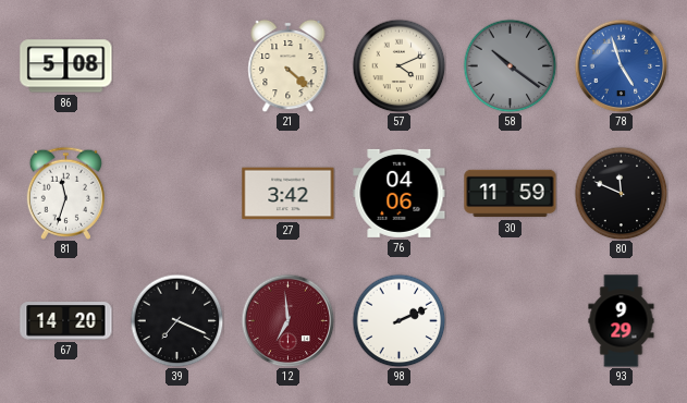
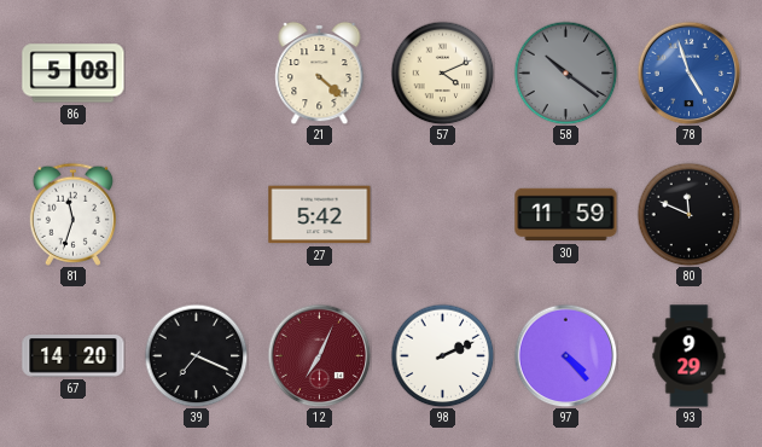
27: 3:42 -> 5:42
76: 04:06 -> none
12: 6:59 -> 7:04
97: none -> 4:23
